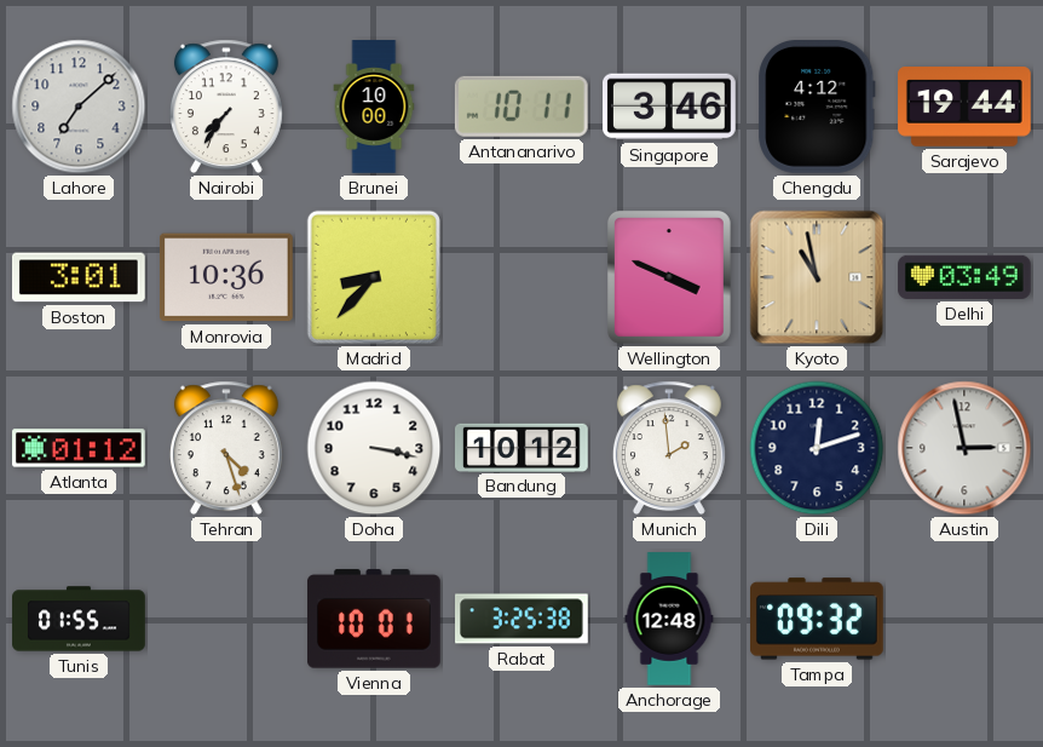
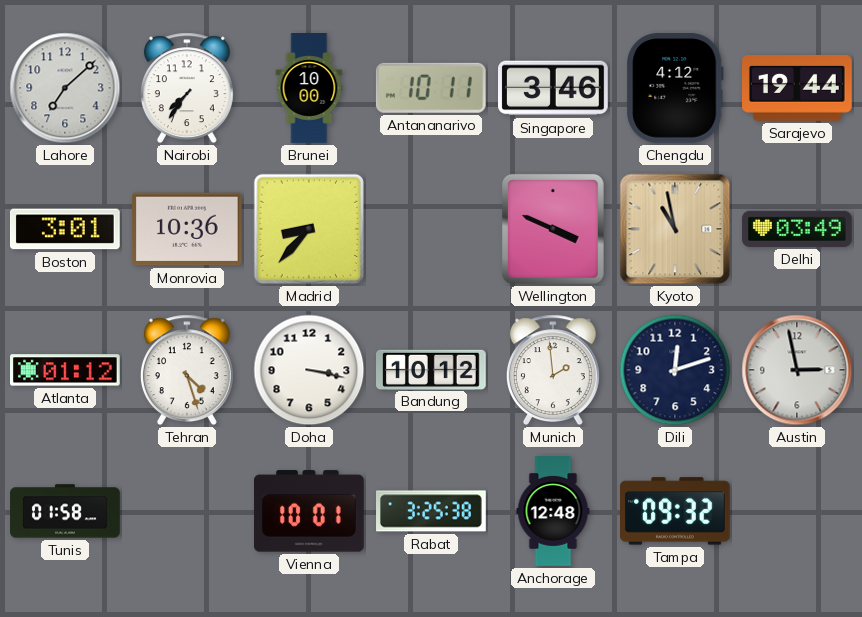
Tunis: 01:55 -> 01:58
